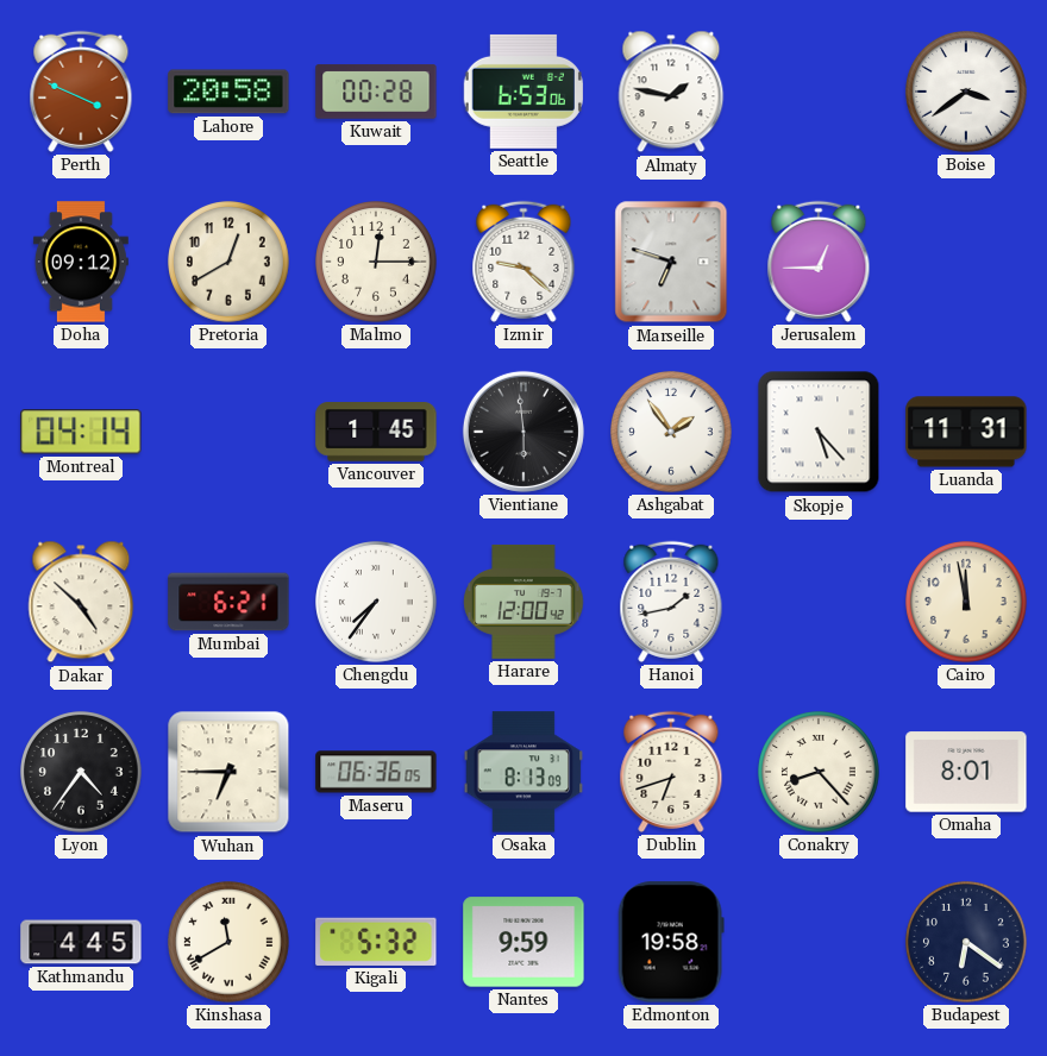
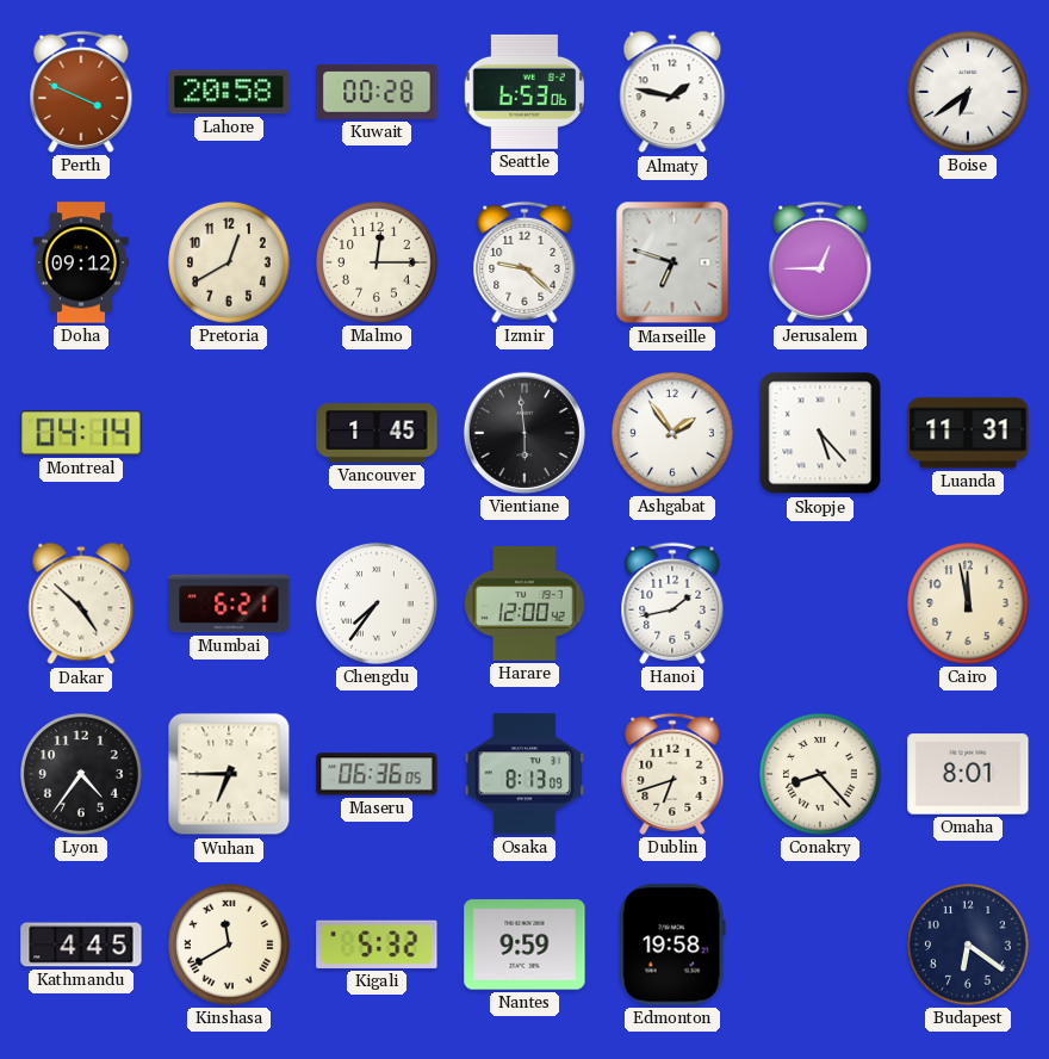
Boise: 3:39 -> 6:39
